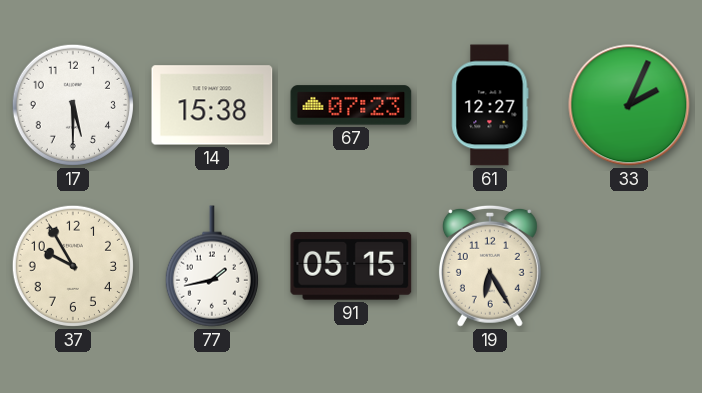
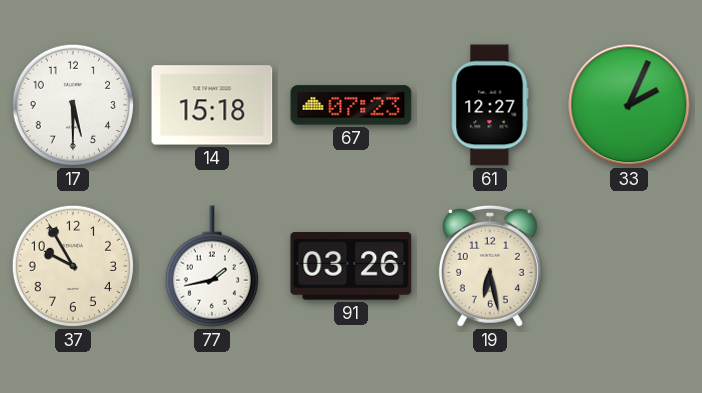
14: 15:38 -> 15:18
91: 05:15 -> 03:26
19: 6:25 -> 6:28
